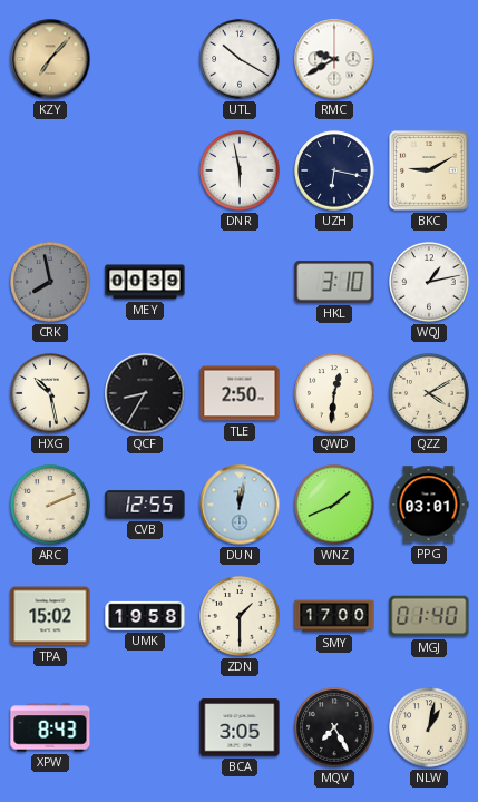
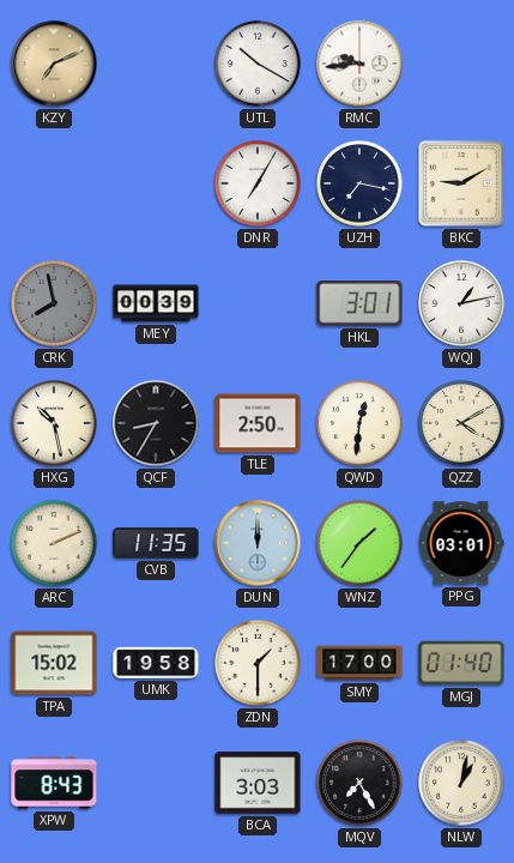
KZY: 7:07 -> 7:11
RMC: 9:40 -> 9:44
DNR: 5:58 -> 7:05
UZH: 6:17 -> 7:17
HKL: 3:10 -> 3:01
CVB: 12:55 -> 11:35
DUN: 12:02 -> 12:00
WNZ: 1:41 -> 1:36
BCA: 3:05 -> 3:03
